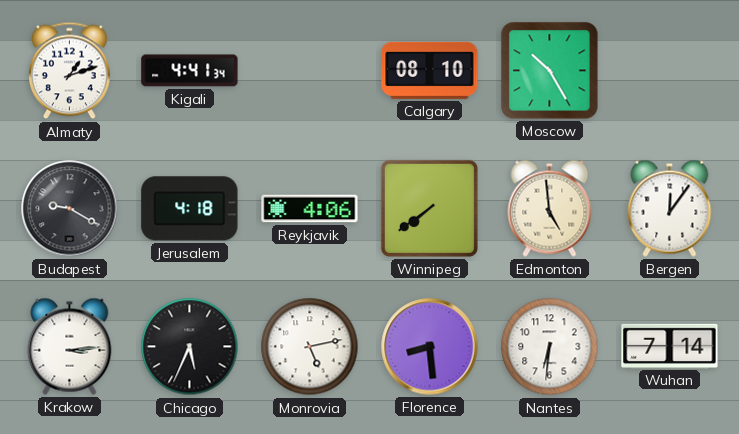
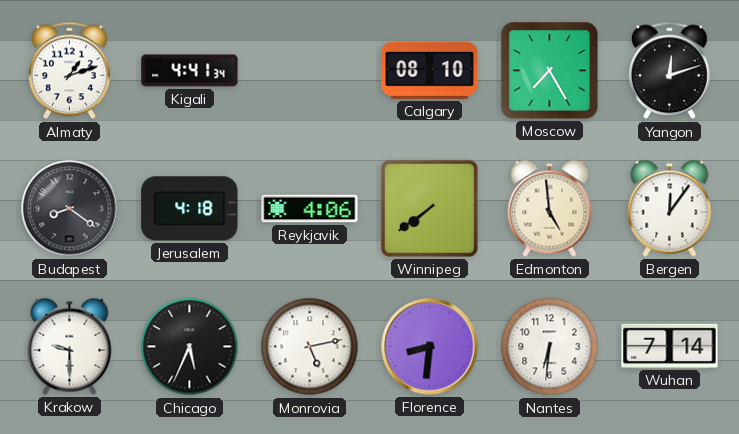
Moscow: 10:25 -> 7:25
Yangon: none -> 12:12
Budapest: 9:20 -> 8:21
Krakow: 3:14 -> 9:30
Florence: 8:29 -> 8:31
